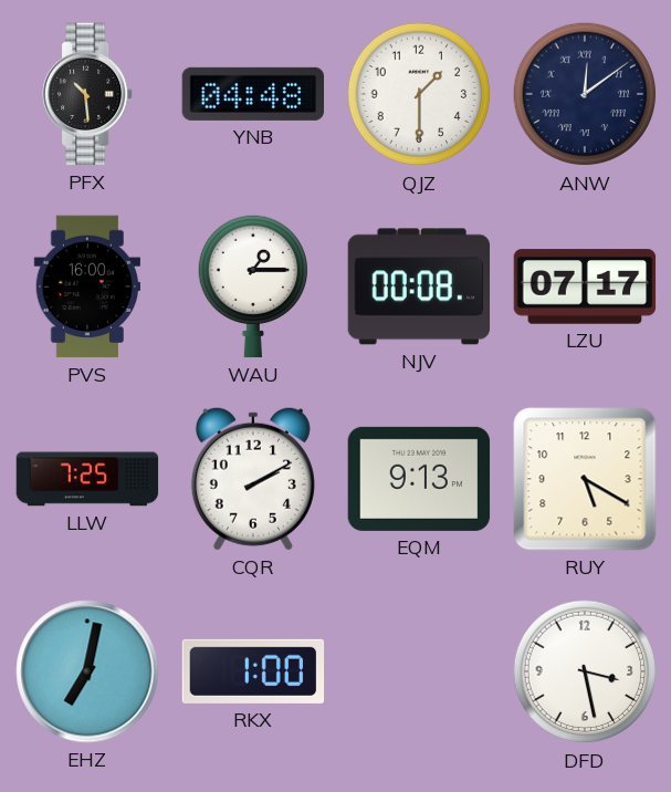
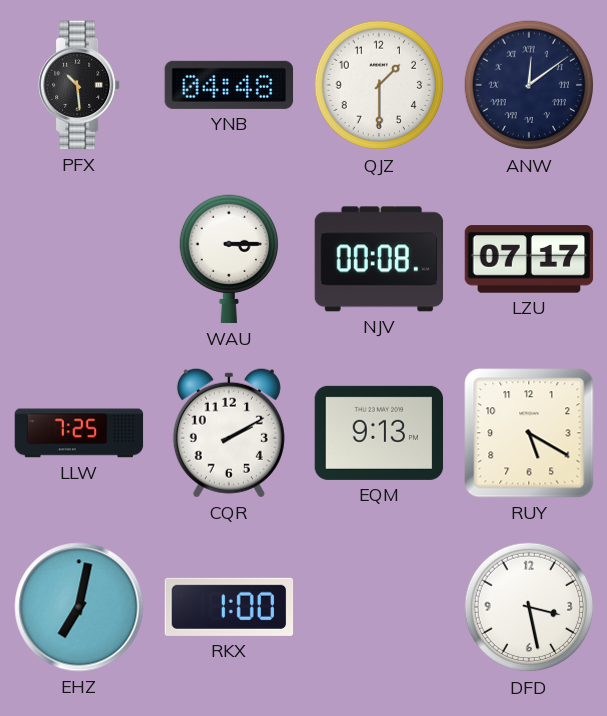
PVS: 16:00 -> none
WAU: 1:15 -> 3:15
